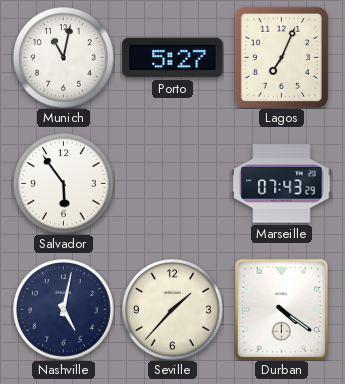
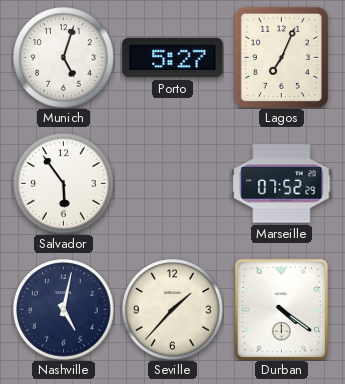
Munich: 11:02 -> 5:03
Marseille: 07:43 -> 07:52
